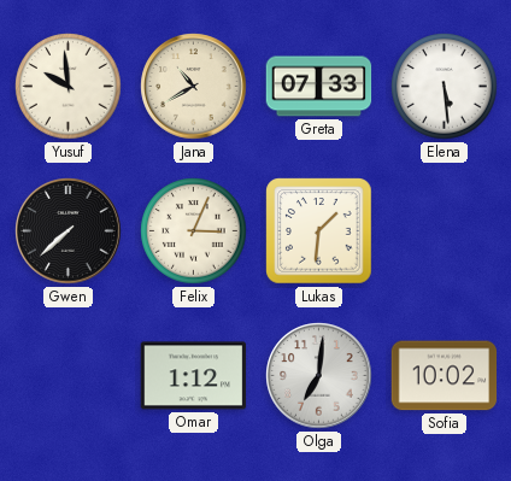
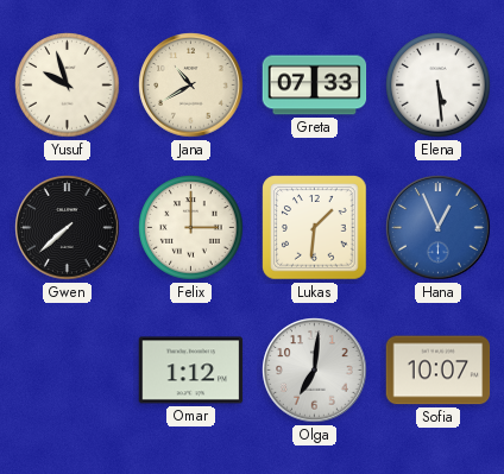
Yusuf: 9:59 -> 9:57
Felix: 3:04 -> 3:00
Hana: none -> 12:56
Sofia: 10:02 -> 10:07
